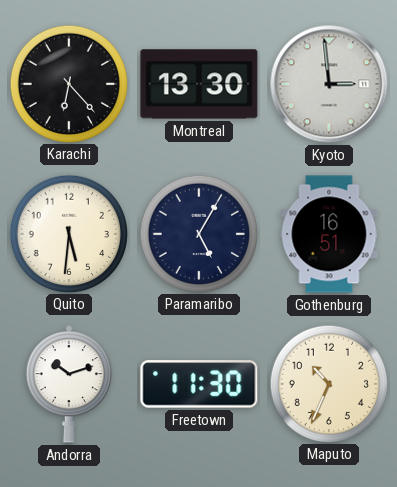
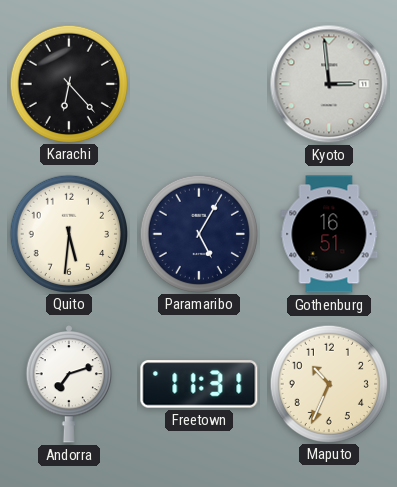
Montreal: 13:30 -> none
Andorra: 10:12 -> 7:12
Freetown: 11:30 -> 11:31
